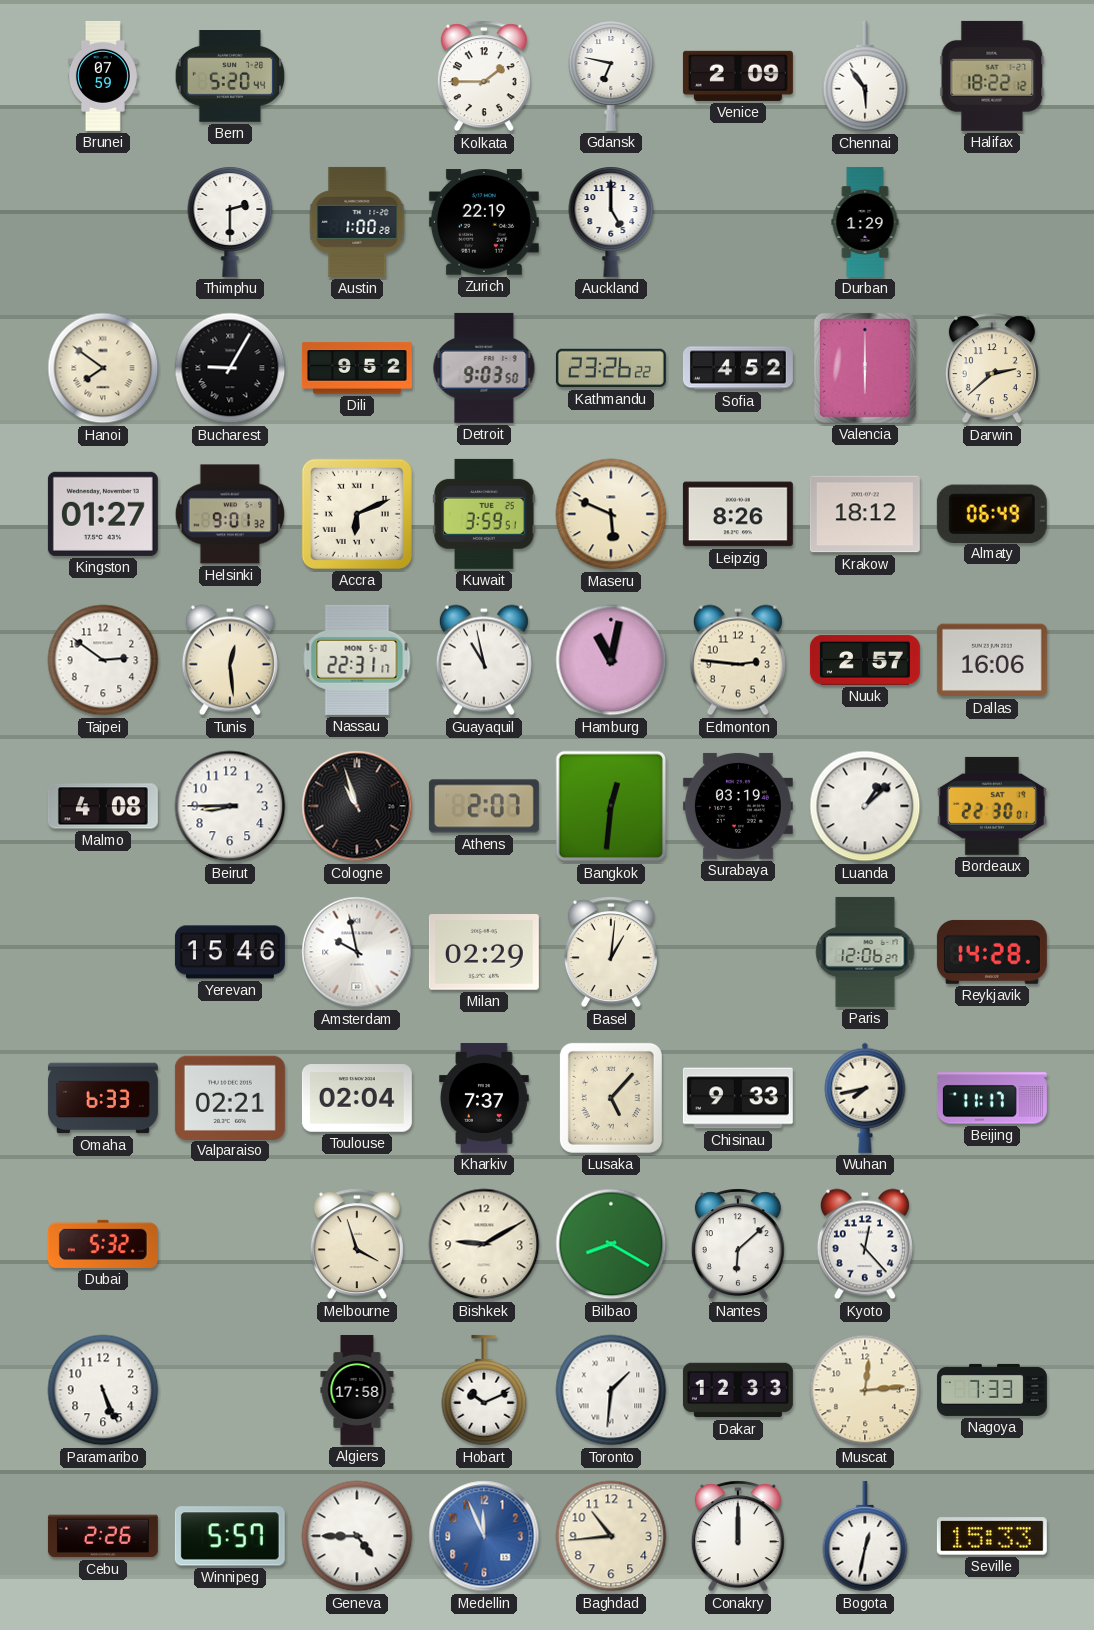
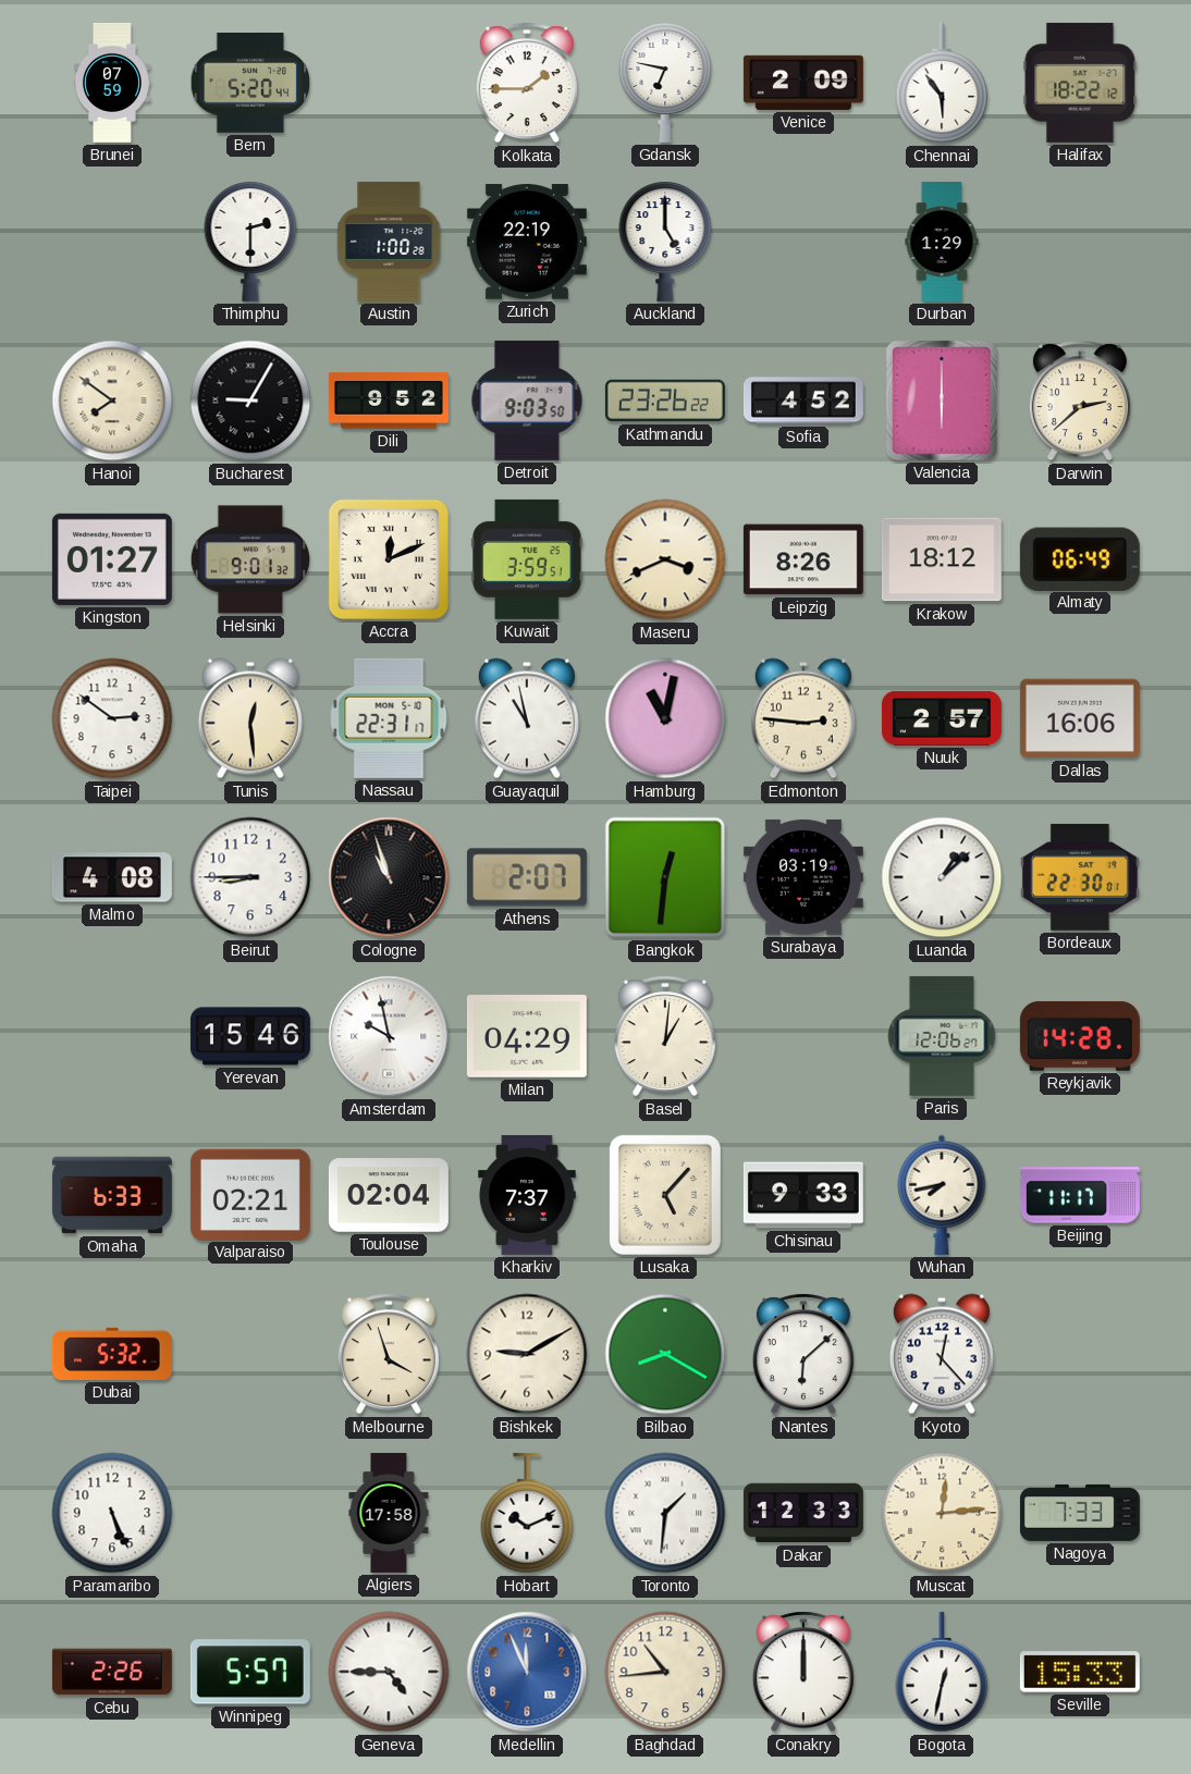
Accra: 6:11 -> 12:11
Maseru: 5:49 -> 3:41
Milan: 02:29 -> 04:29
